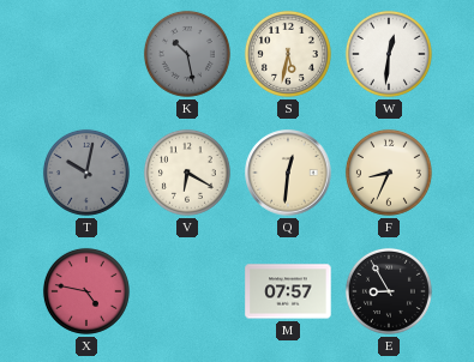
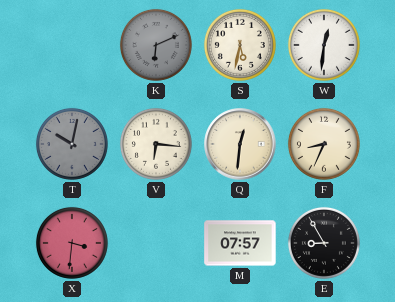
K: 10:28 -> 6:11
V: 6:20 -> 6:16
X: 4:47 -> 3:31
